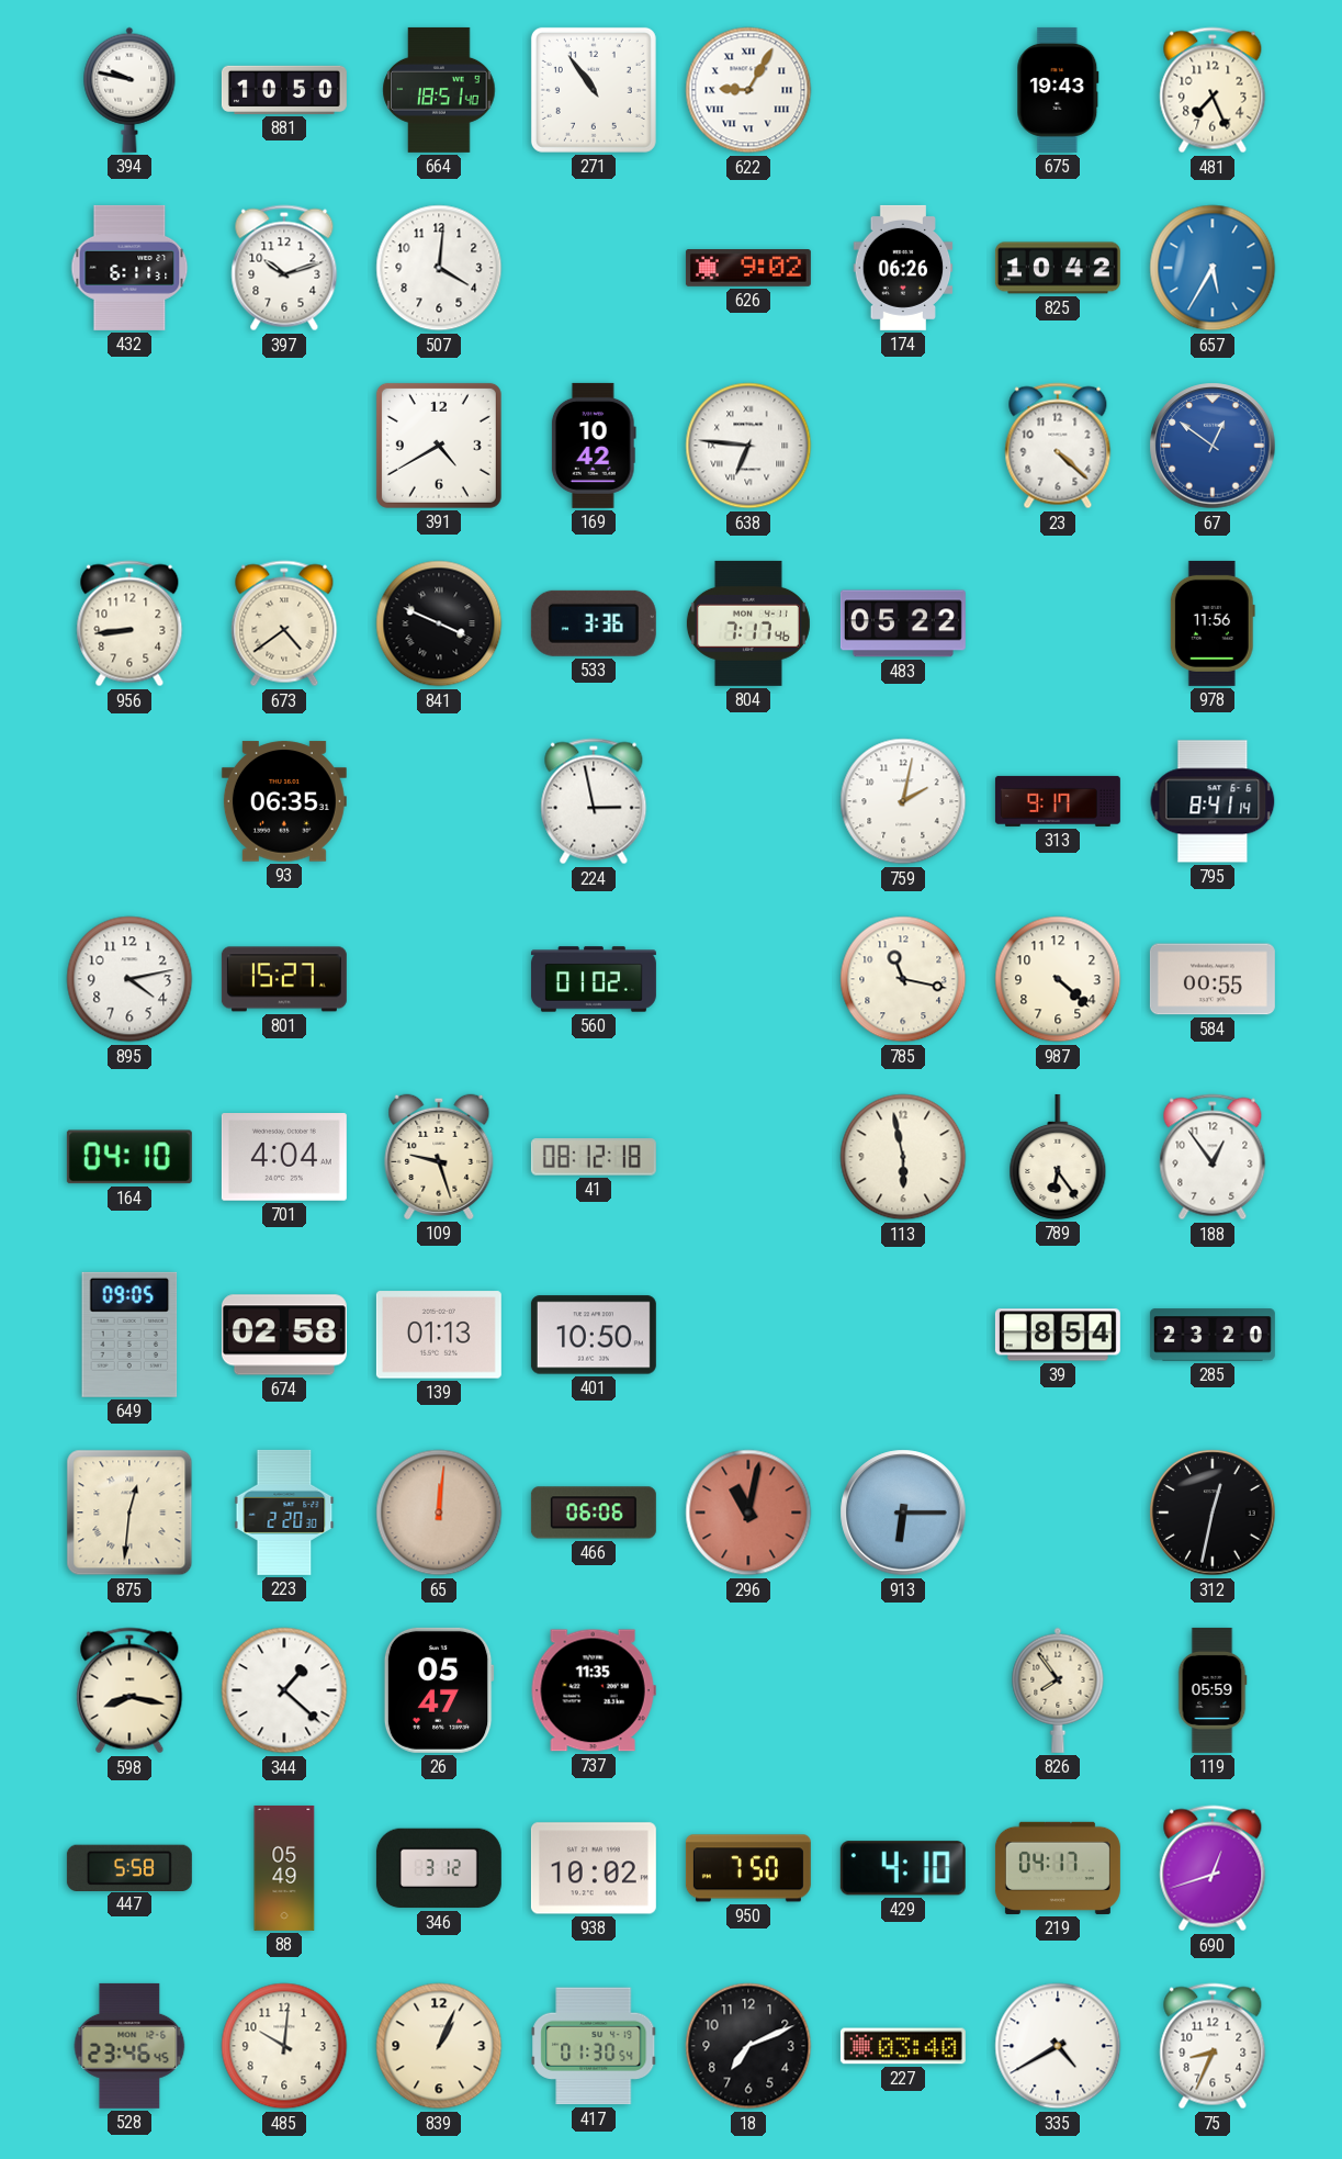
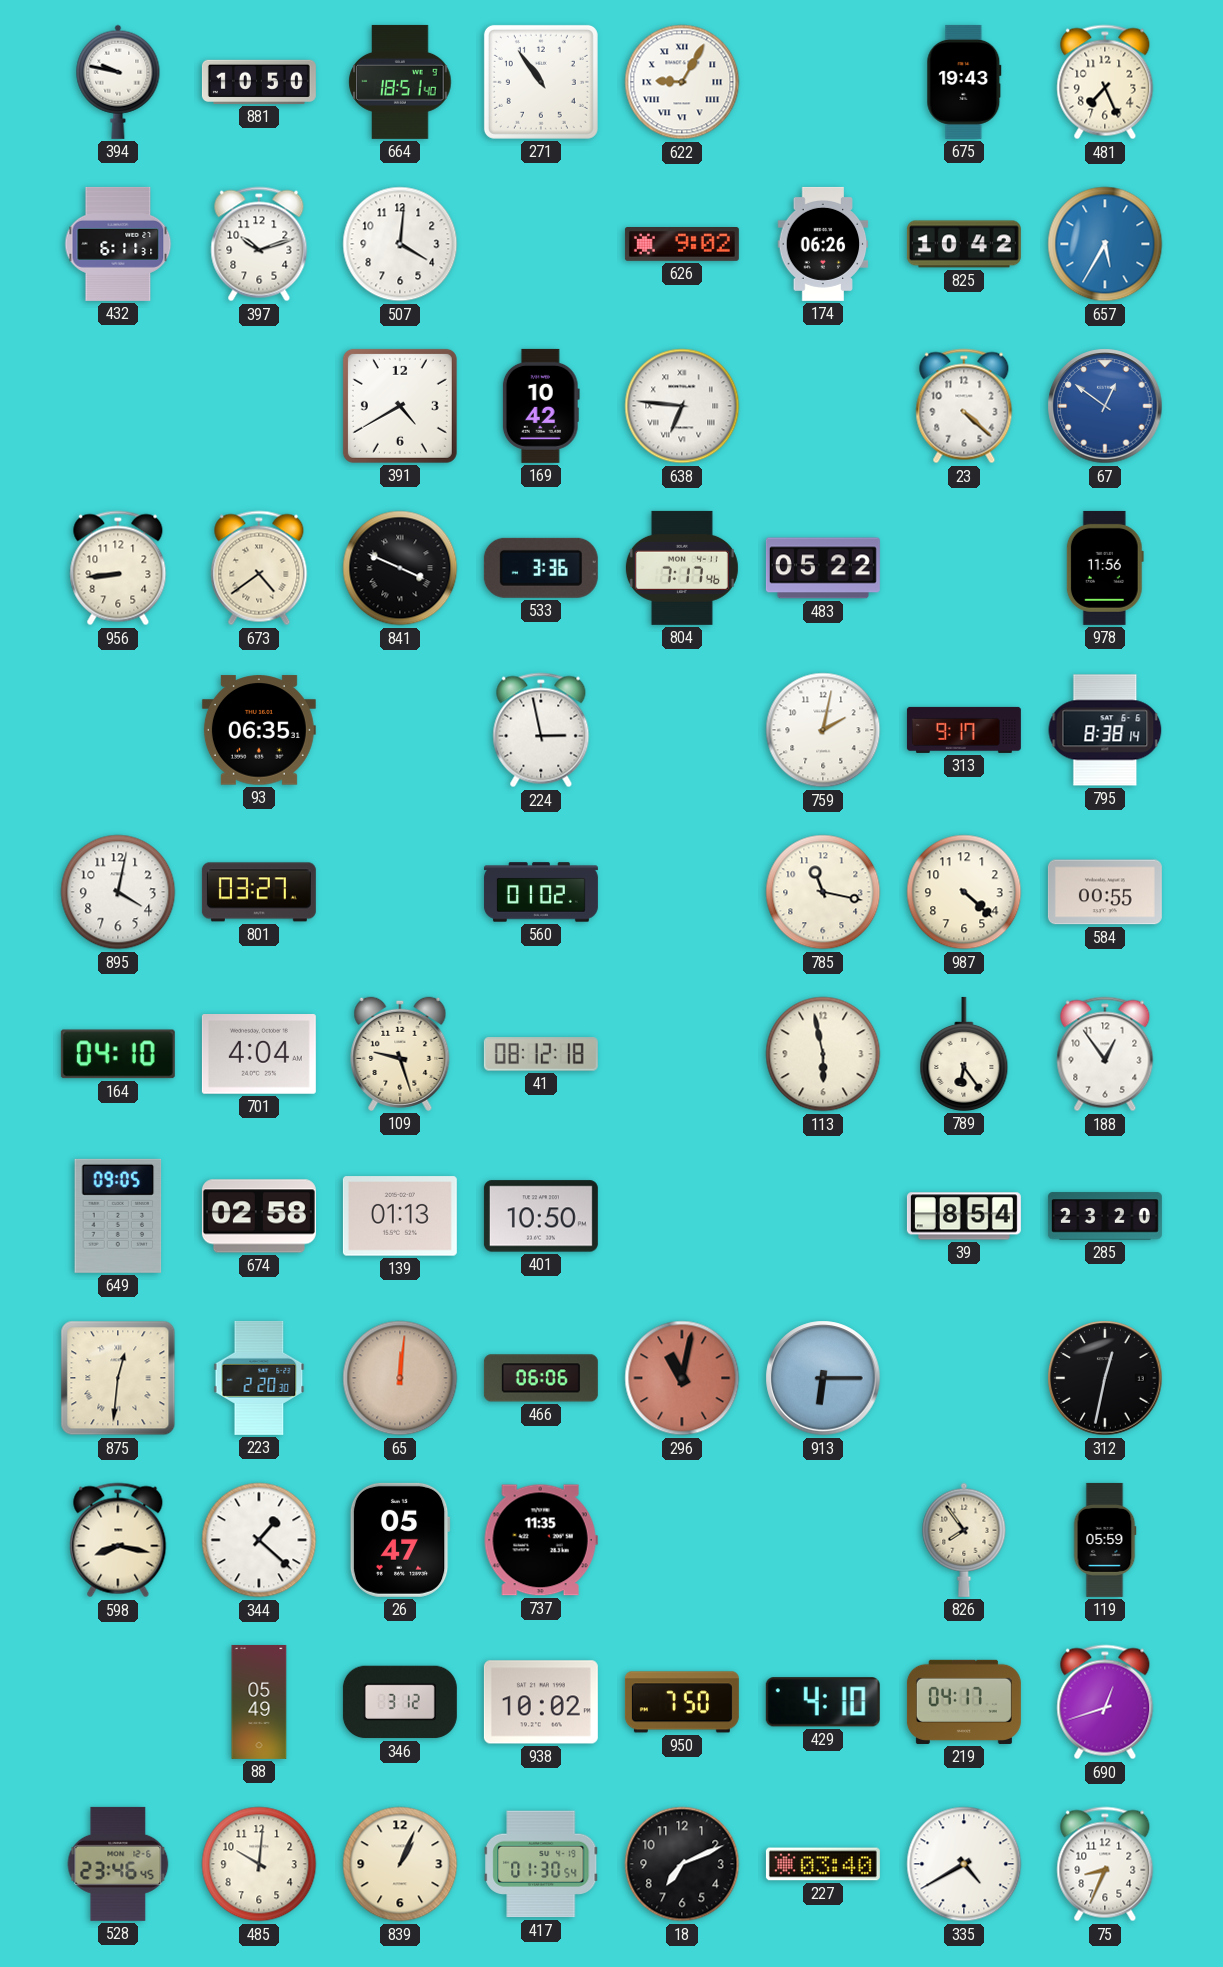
795: 8:41 -> 8:38
895: 4:13 -> 4:02
801: 15:27 -> 03:27
447: 5:58 -> none
